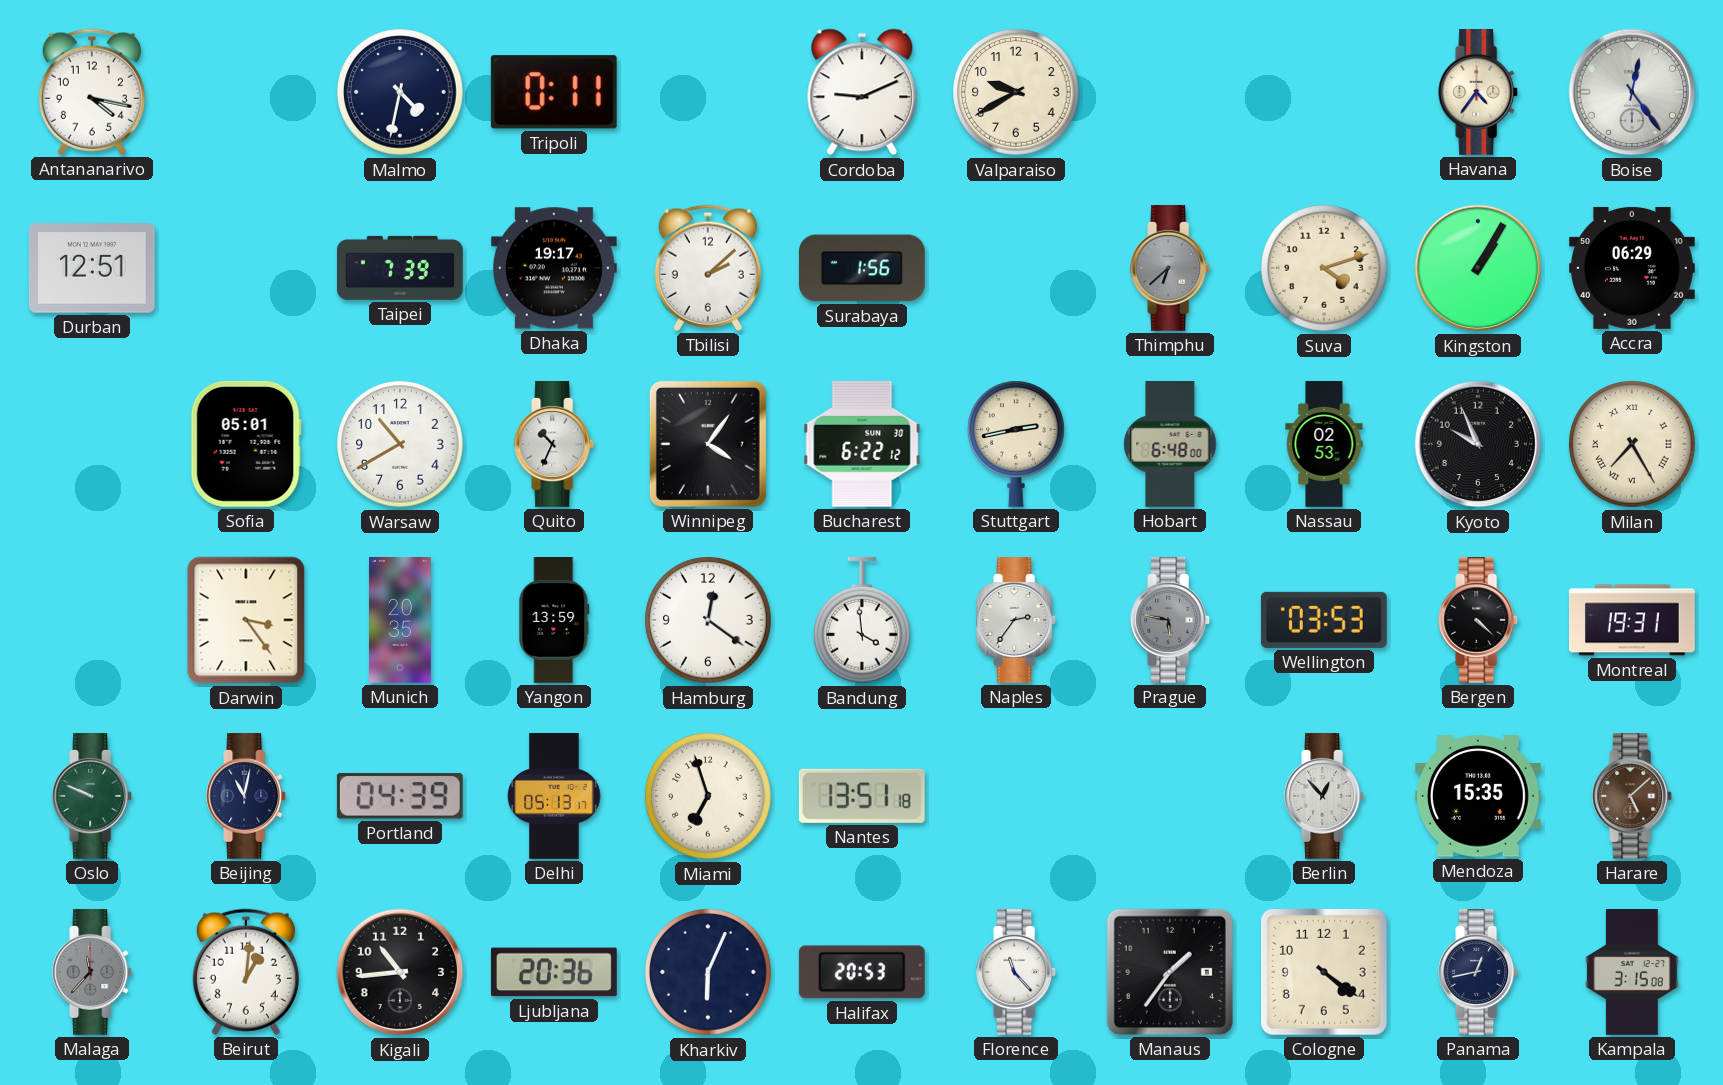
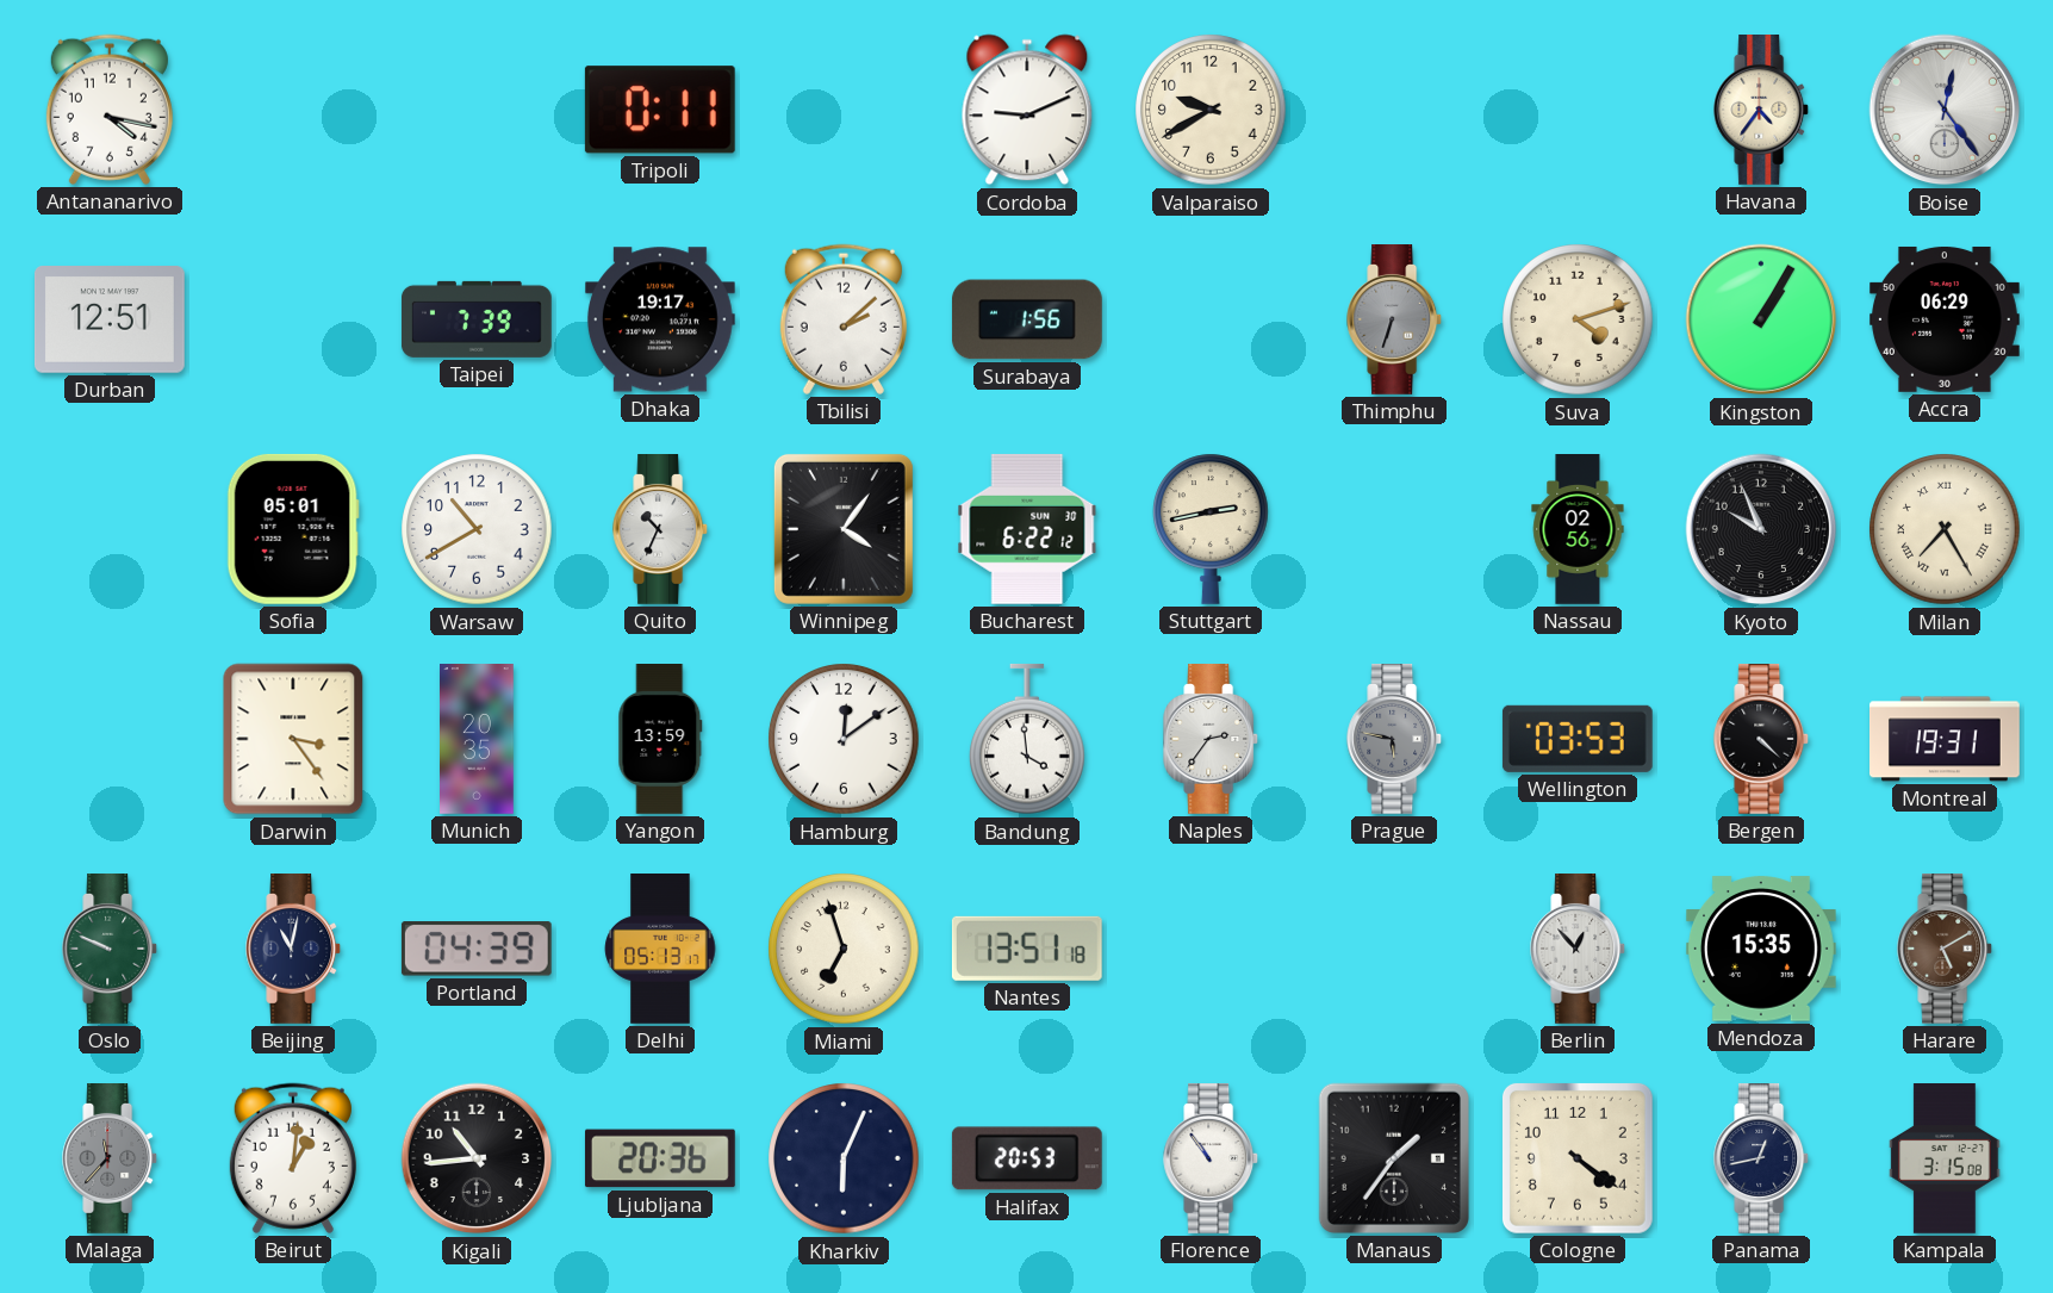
Malmo: 4:32 -> none
Thimphu: 6:38 -> 6:33
Hobart: 6:48 -> none
Nassau: 02:53 -> 02:56
Hamburg: 12:21 -> 12:09
Harare: 5:08 -> 5:10
Florence: 11:23 -> 10:54
